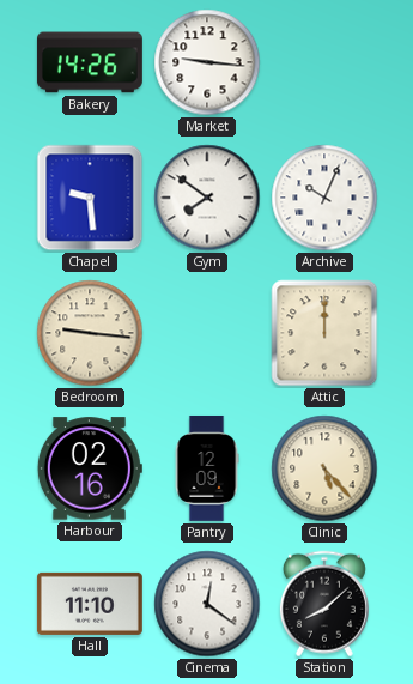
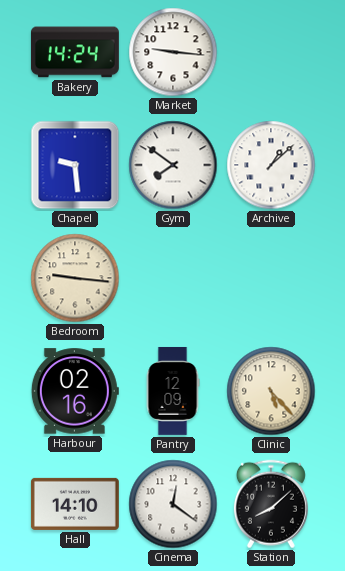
Bakery: 14:26 -> 14:24
Archive: 10:04 -> 1:08
Attic: 12:00 -> none
Hall: 11:10 -> 14:10
